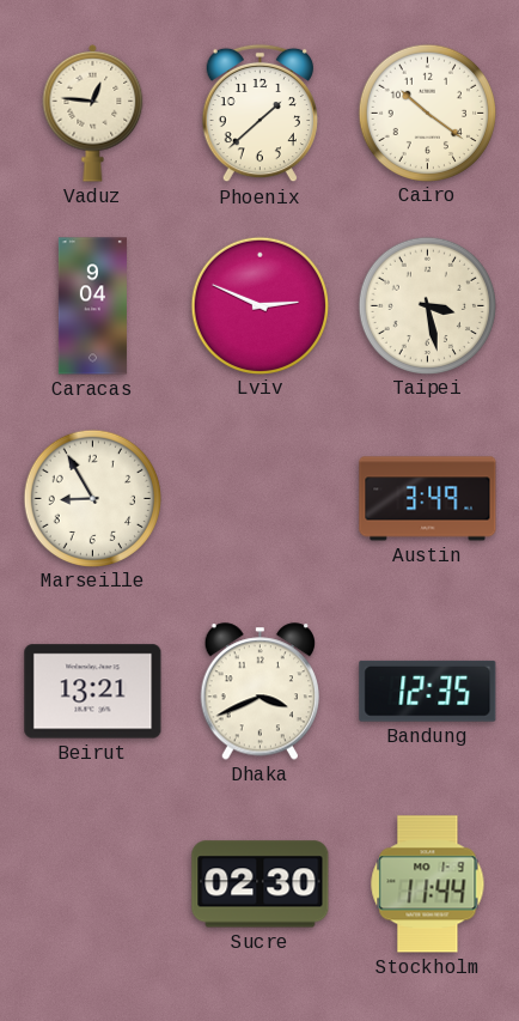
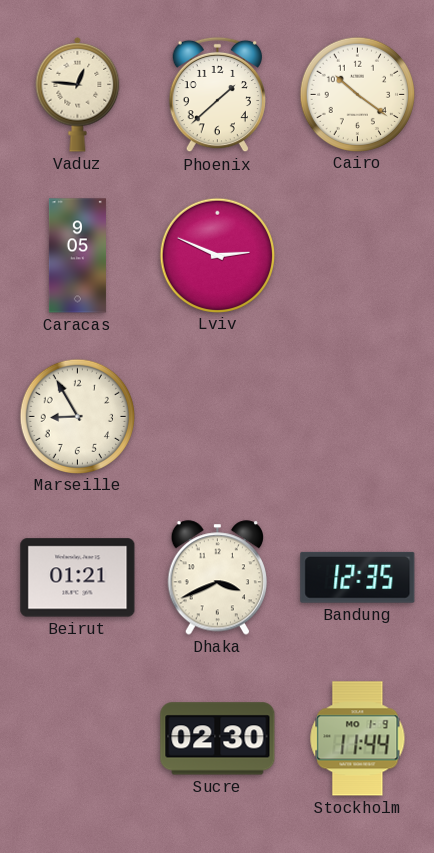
Caracas: 9:04 -> 9:05
Taipei: 3:28 -> none
Austin: 3:49 -> none
Beirut: 13:21 -> 01:21
